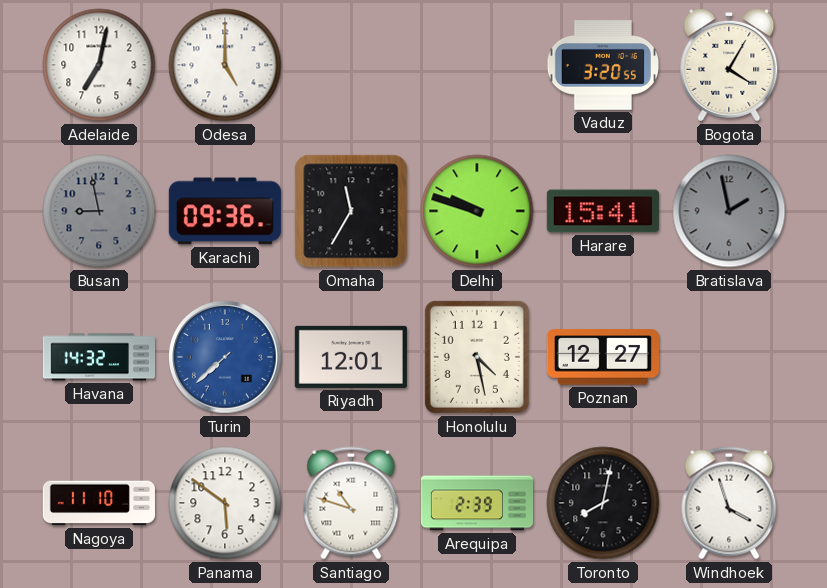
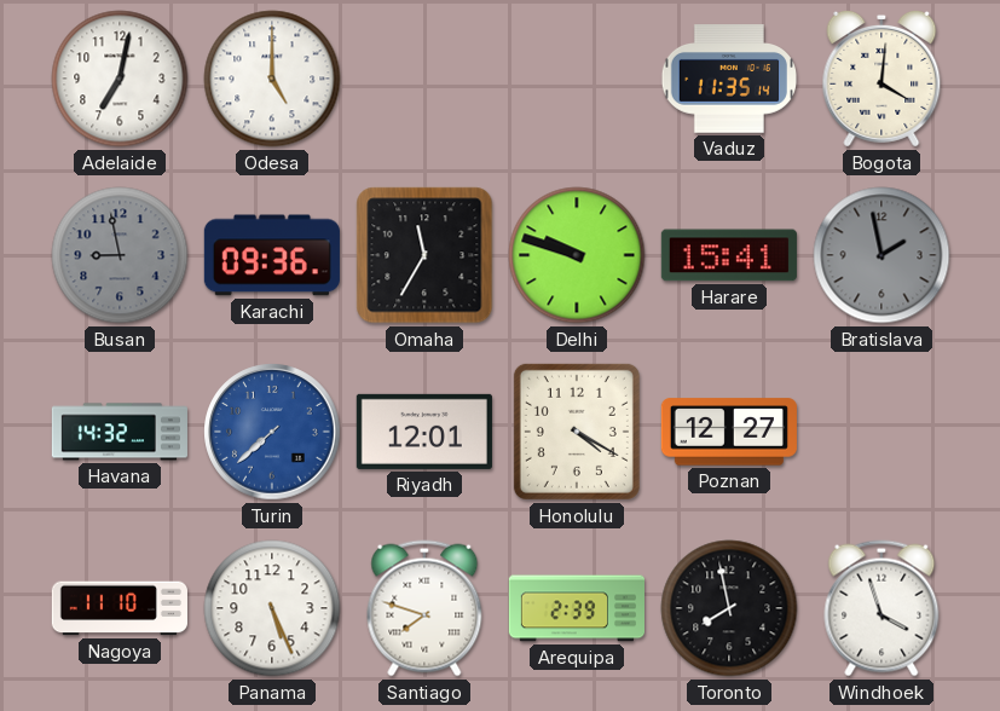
Vaduz: 3:20 -> 11:35
Bogota: 4:05 -> 4:01
Honolulu: 4:28 -> 4:20
Panama: 5:51 -> 5:26
Santiago: 10:48 -> 7:48
Toronto: 8:02 -> 7:58
